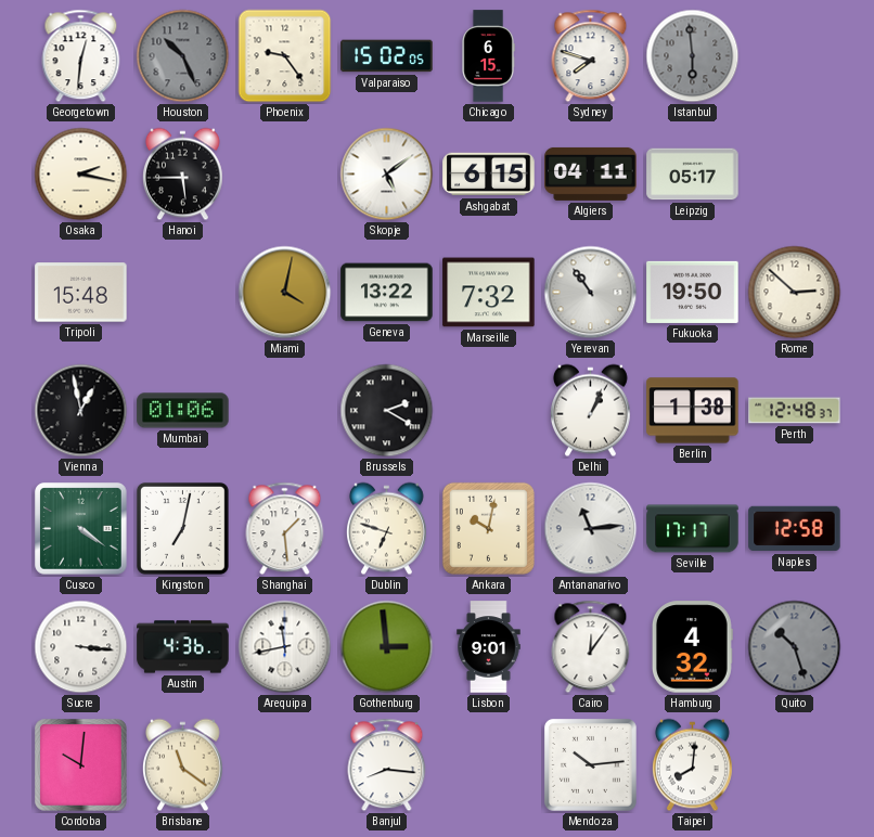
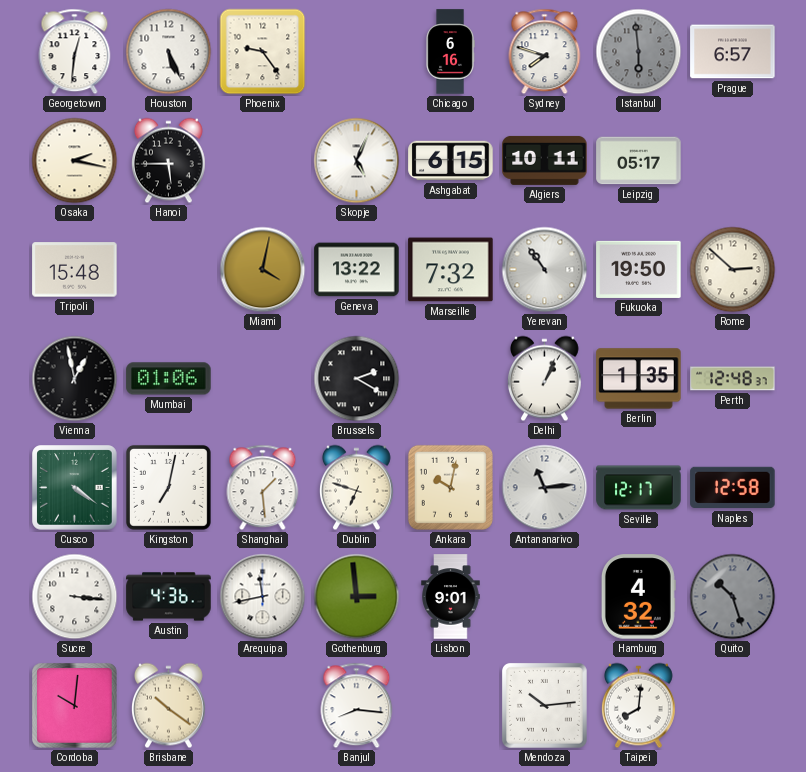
Houston: 10:26 -> 5:26
Houston dial: grey -> white
Valparaiso: 15:02 -> none
Chicago: 6:15 -> 6:16
Prague: none -> 6:57
Skopje: 5:09 -> 5:04
Algiers: 04:11 -> 10:11
Berlin: 1:38 -> 1:35
Seville: 17:17 -> 12:17
Cairo: 12:06 -> none
Brisbane: 11:21 -> 10:21
